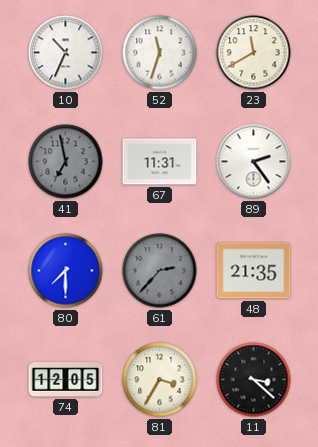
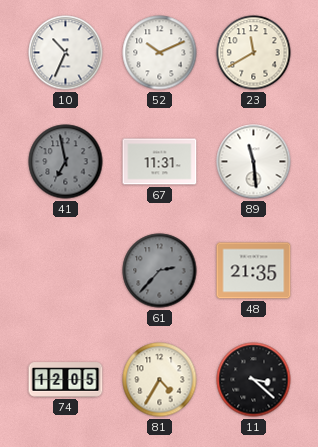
52: 11:33 -> 10:11
89: 2:24 -> 11:29
80: 7:30 -> none
81: 3:35 -> 4:35
